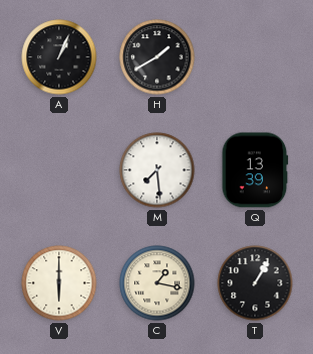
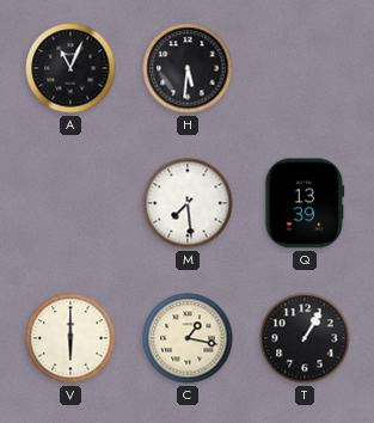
A: 1:04 -> 11:04
H: 1:40 -> 5:31
